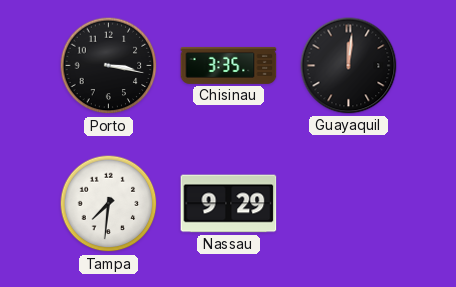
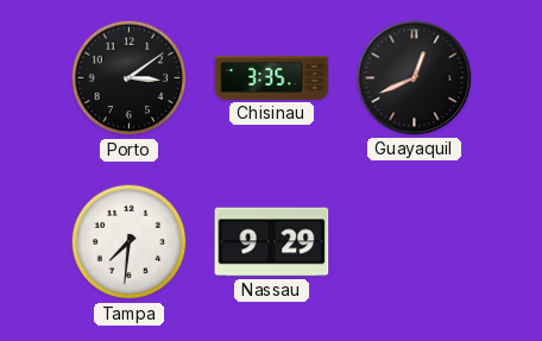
Porto: 3:17 -> 3:09
Guayaquil: 12:01 -> 12:41
